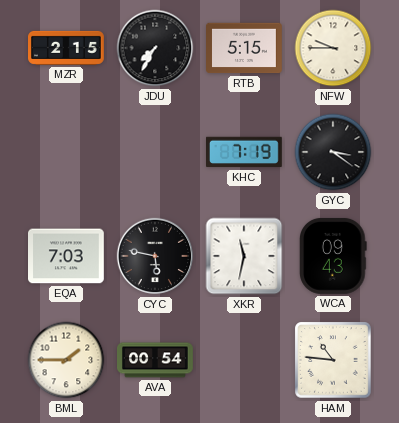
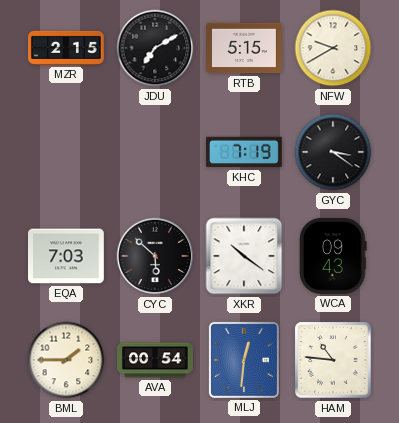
JDU: 7:35 -> 7:10
NFW: 9:45 -> 9:40
CYC: 5:47 -> 5:52
XKR: 11:32 -> 10:21
MLJ: none -> 12:31
